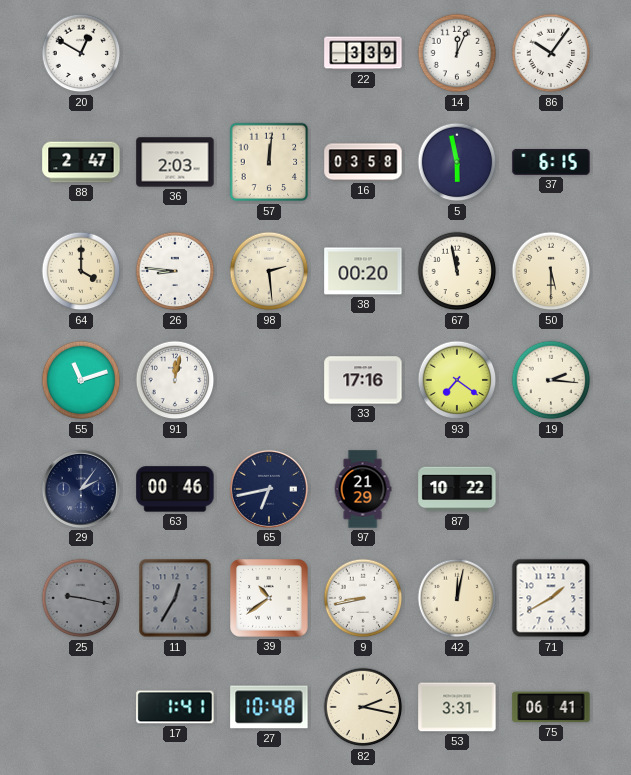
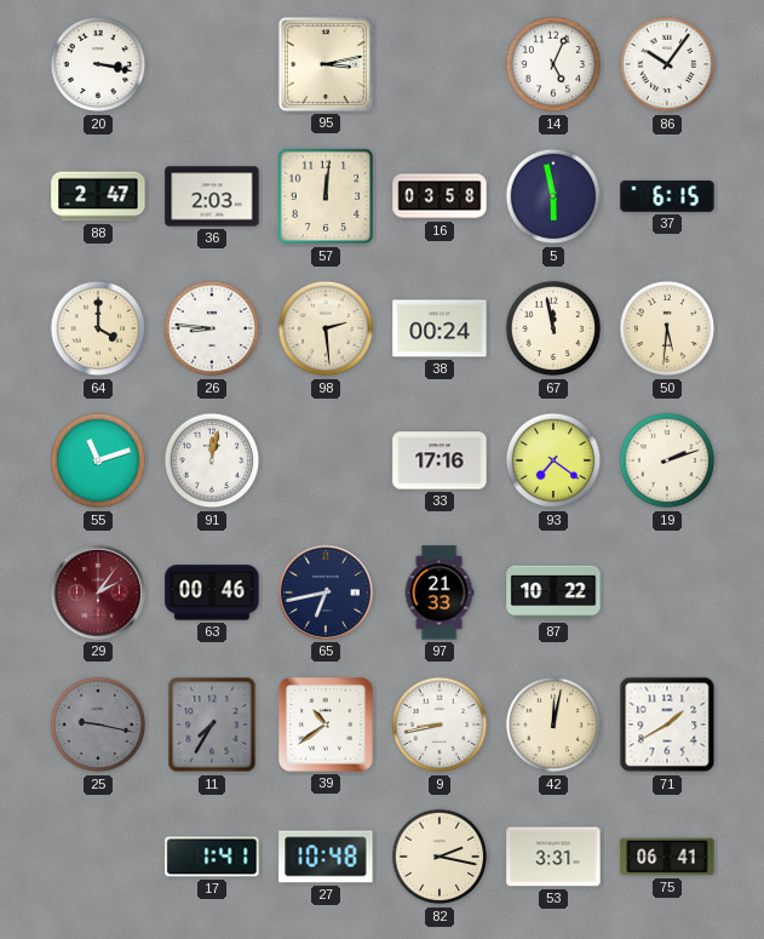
20: 12:50 -> 3:17
95: none -> 3:13
22: 3:39 -> none
14: 12:04 -> 5:04
38: 00:20 -> 00:24
50: 5:30 -> 5:31
19: 2:16 -> 2:12
29 dial: navy -> burgundy
97: 21:29 -> 21:33
11: 12:35 -> 7:35
